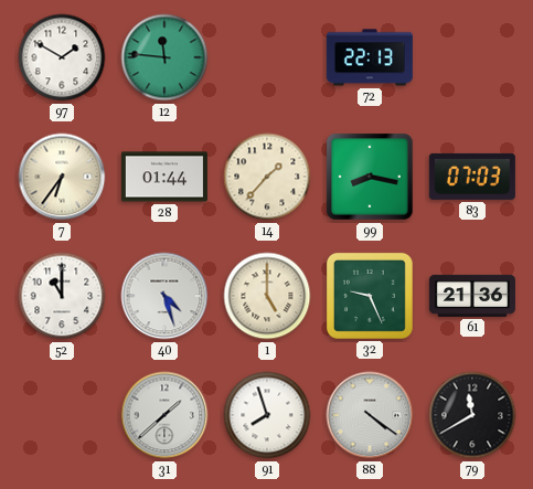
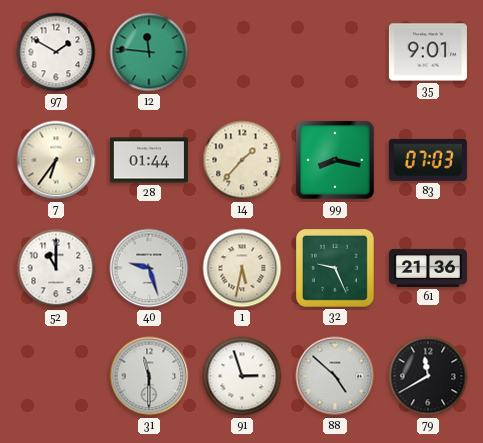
72: 22:13 -> none
35: none -> 9:01
40: 4:27 -> 9:27
1: 5:00 -> 5:32
31: 1:38 -> 11:30
91: 7:57 -> 2:57
88: 4:21 -> 4:52
